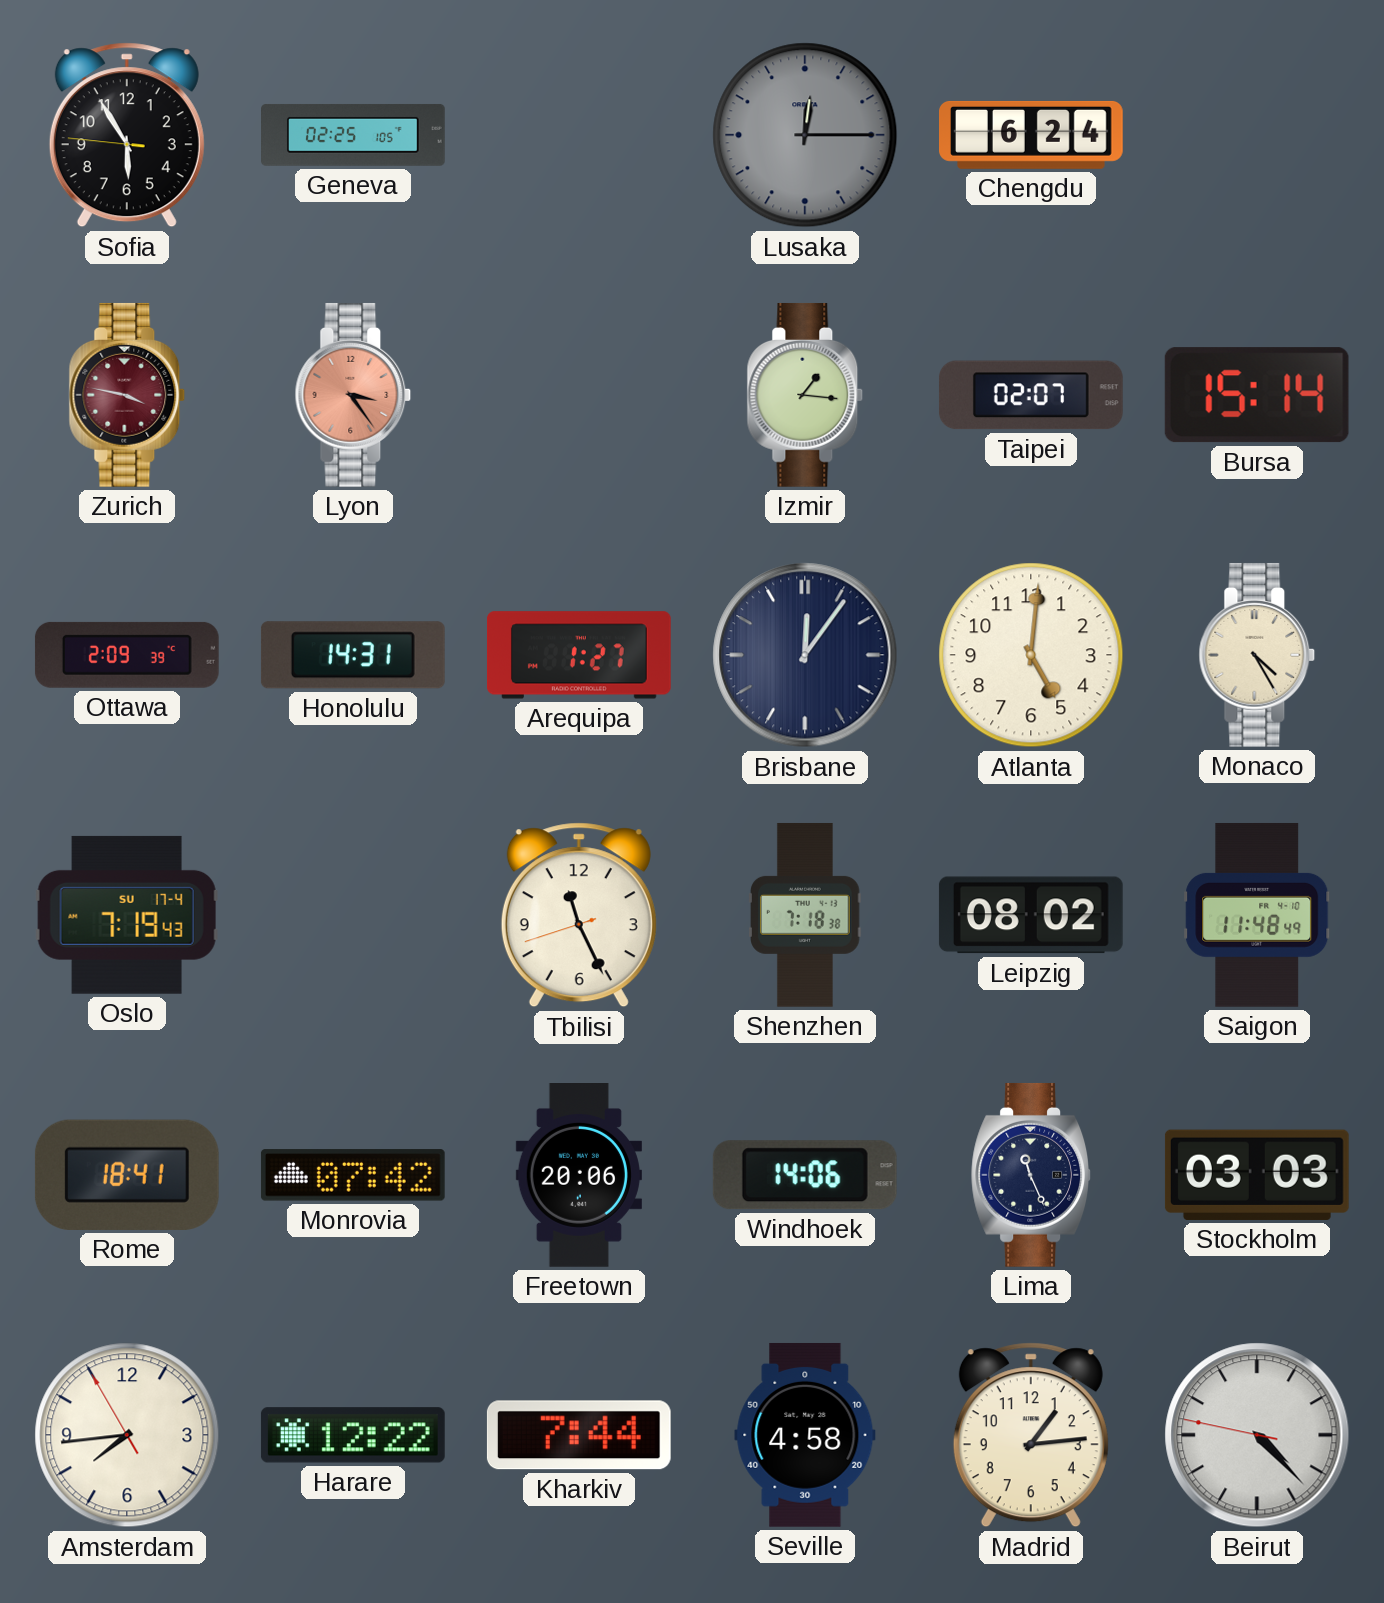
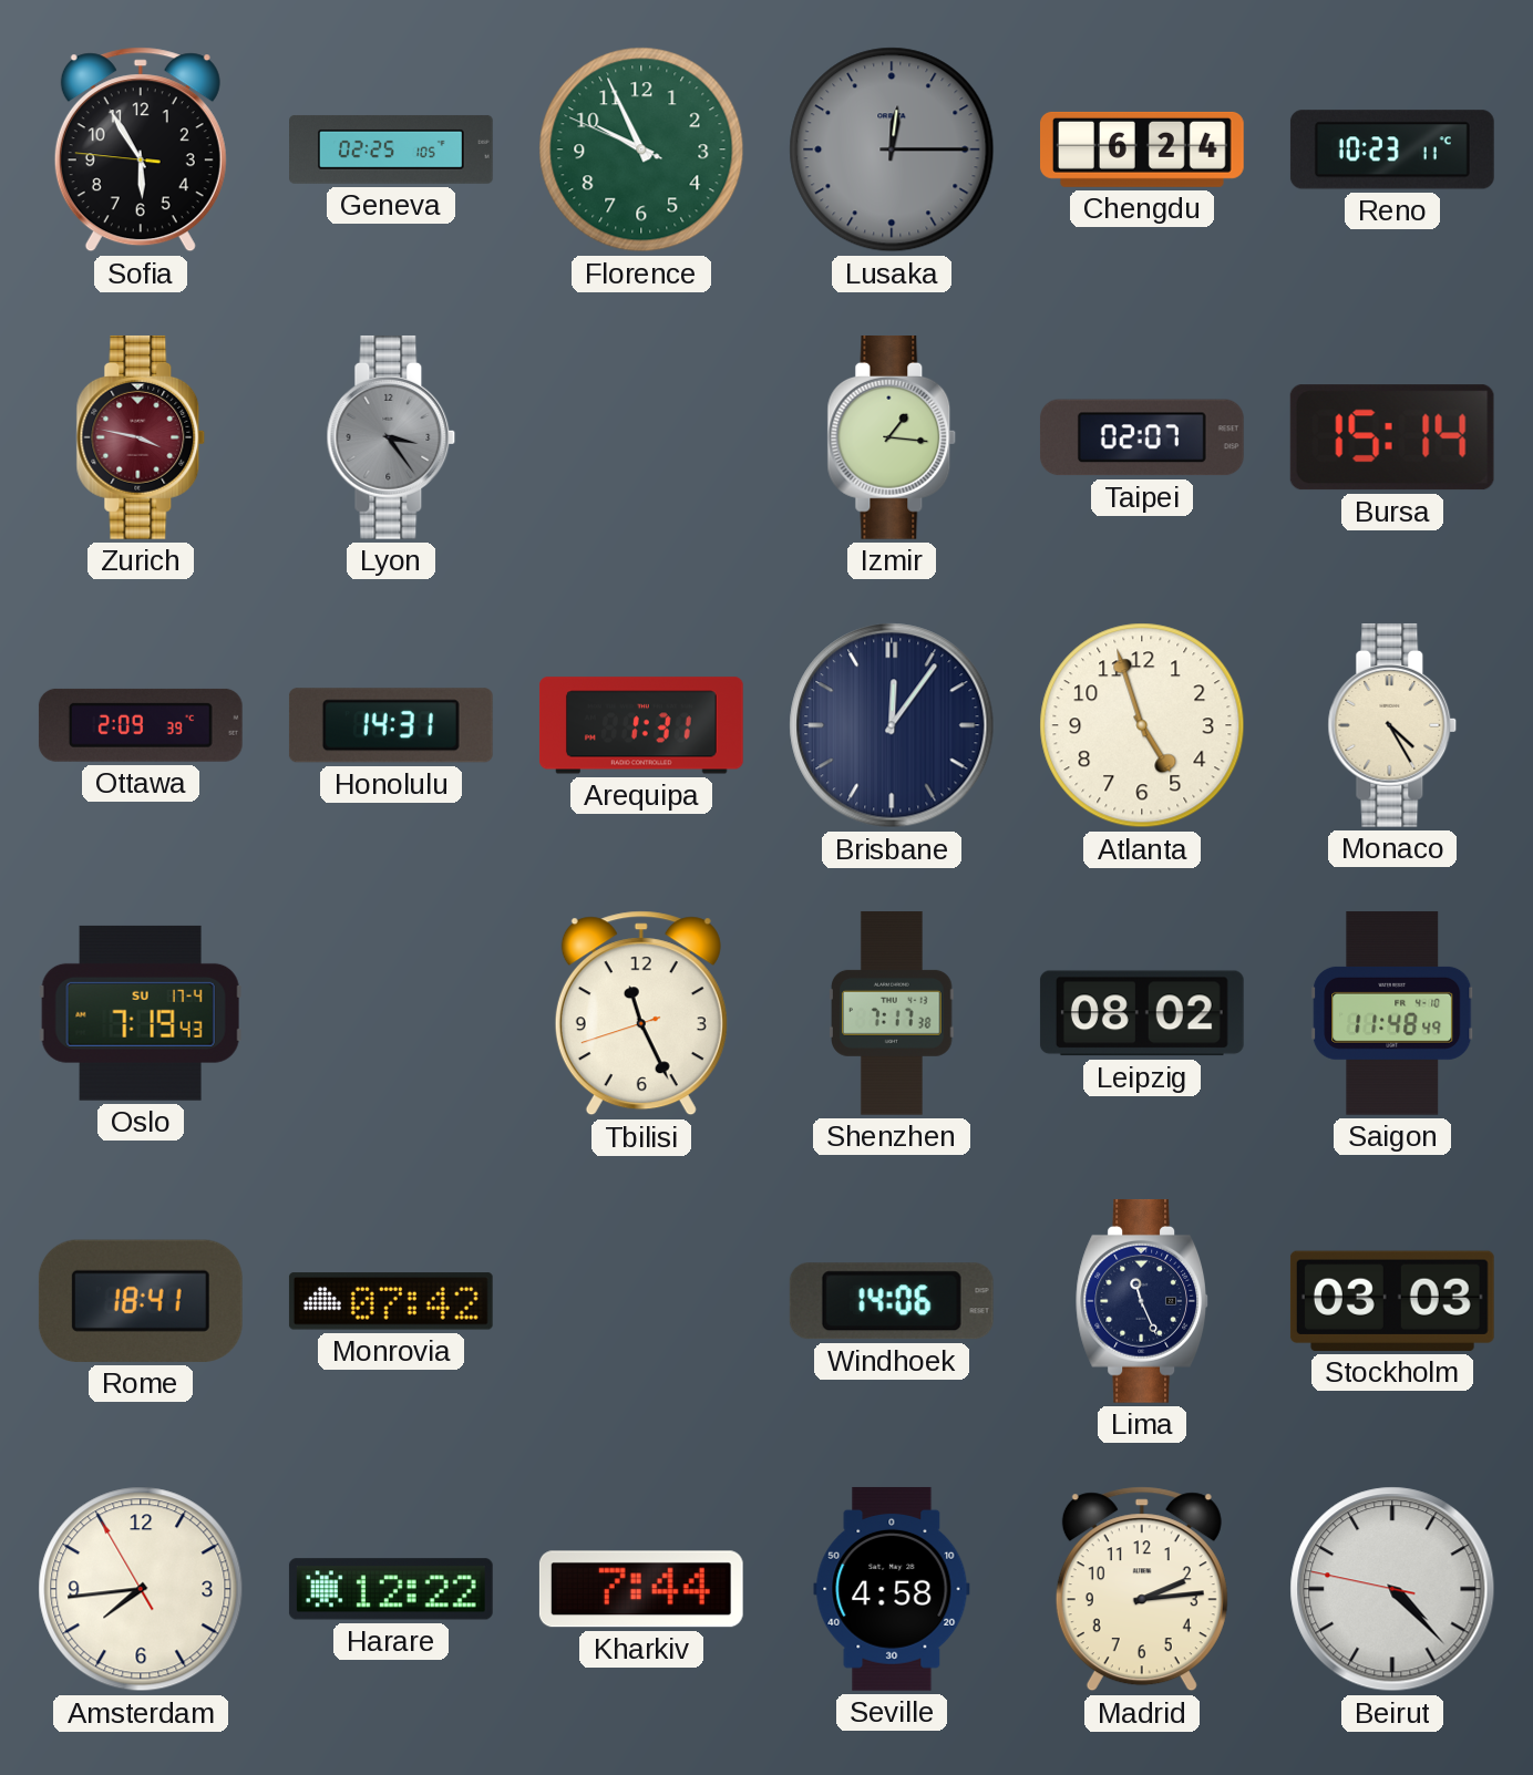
Florence: none -> 9:55
Reno: none -> 10:23
Lyon dial: salmon -> grey
Arequipa: 1:27 -> 1:31
Atlanta: 5:01 -> 4:57
Shenzhen: 7:18 -> 7:17
Freetown: 20:06 -> none
Madrid: 1:14 -> 2:14
